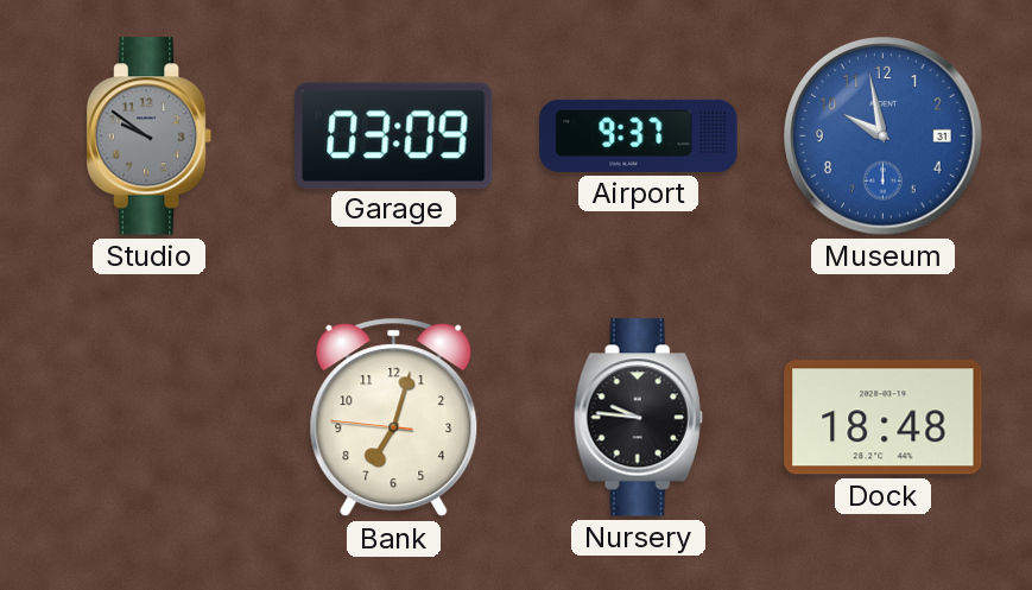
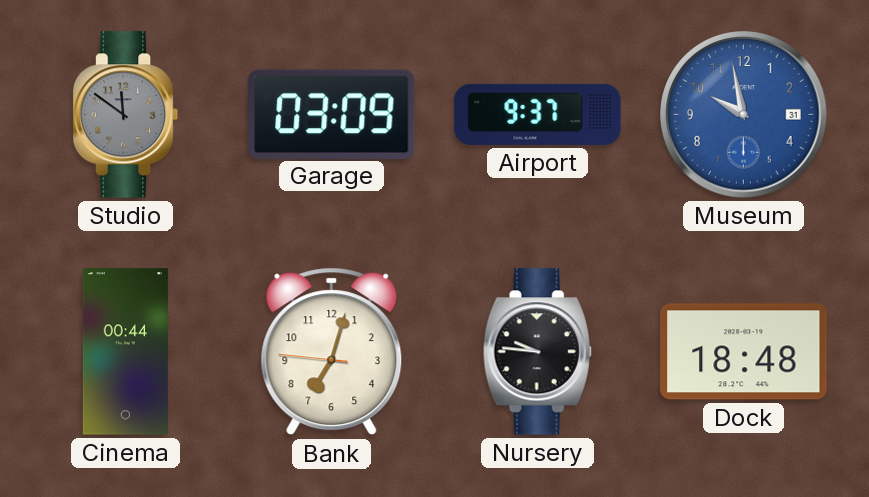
Studio: 9:51 -> 11:51
Cinema: none -> 00:44
